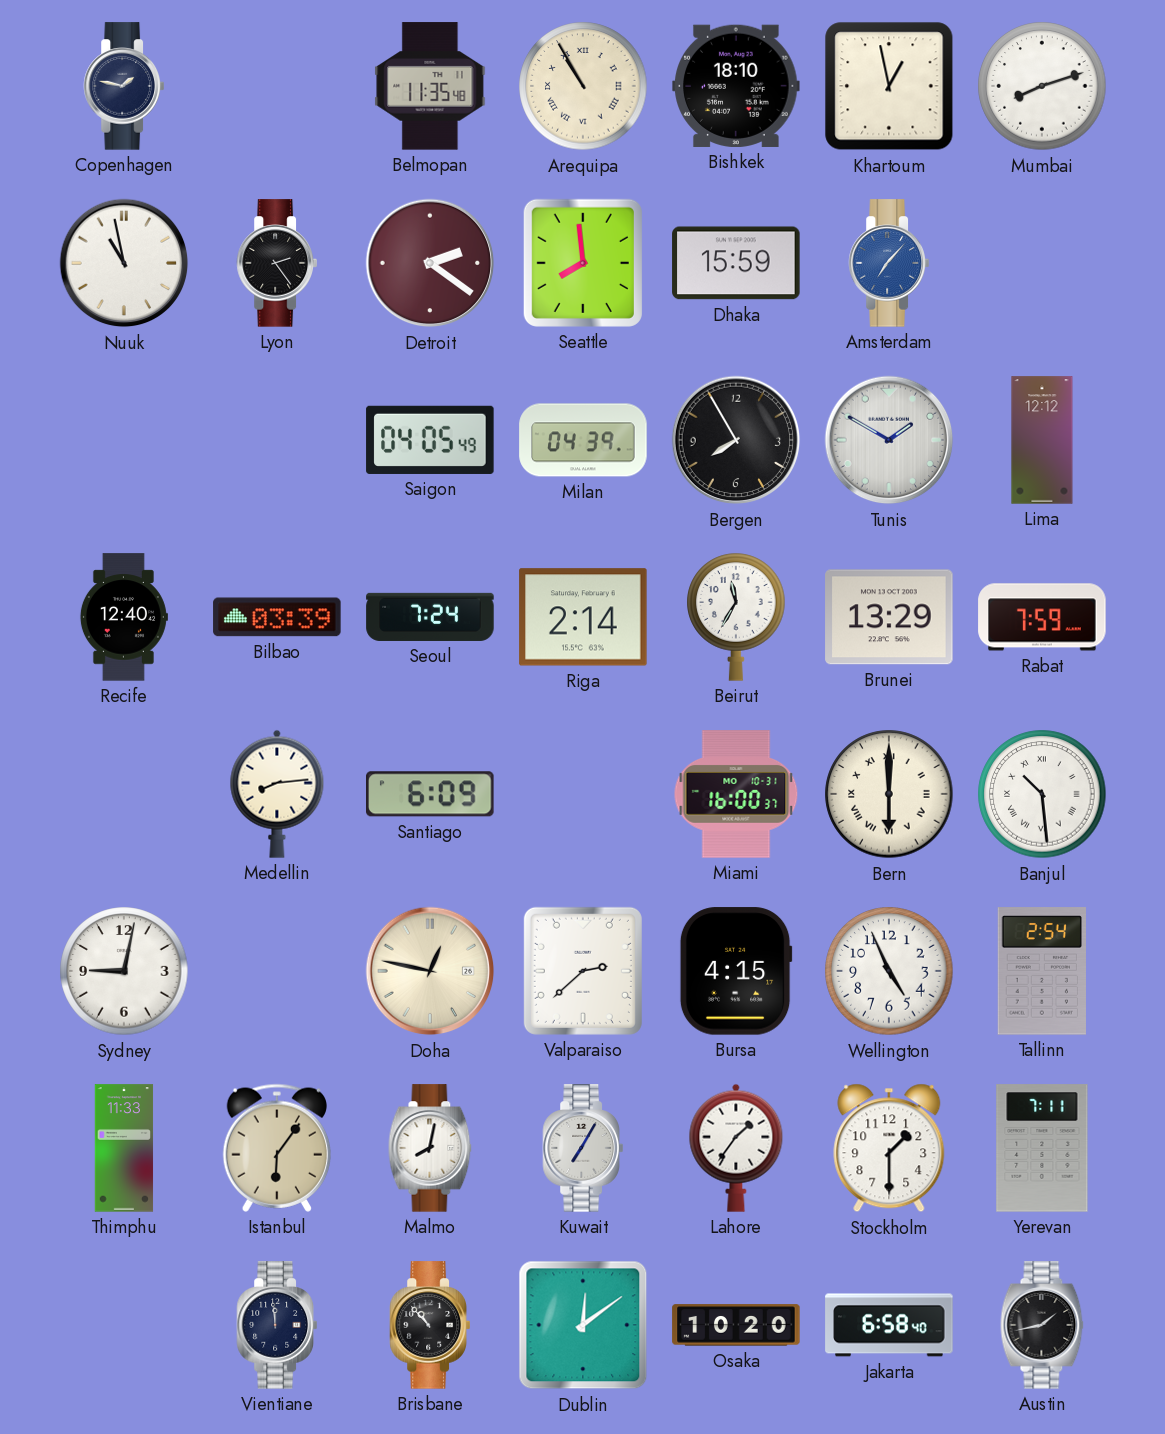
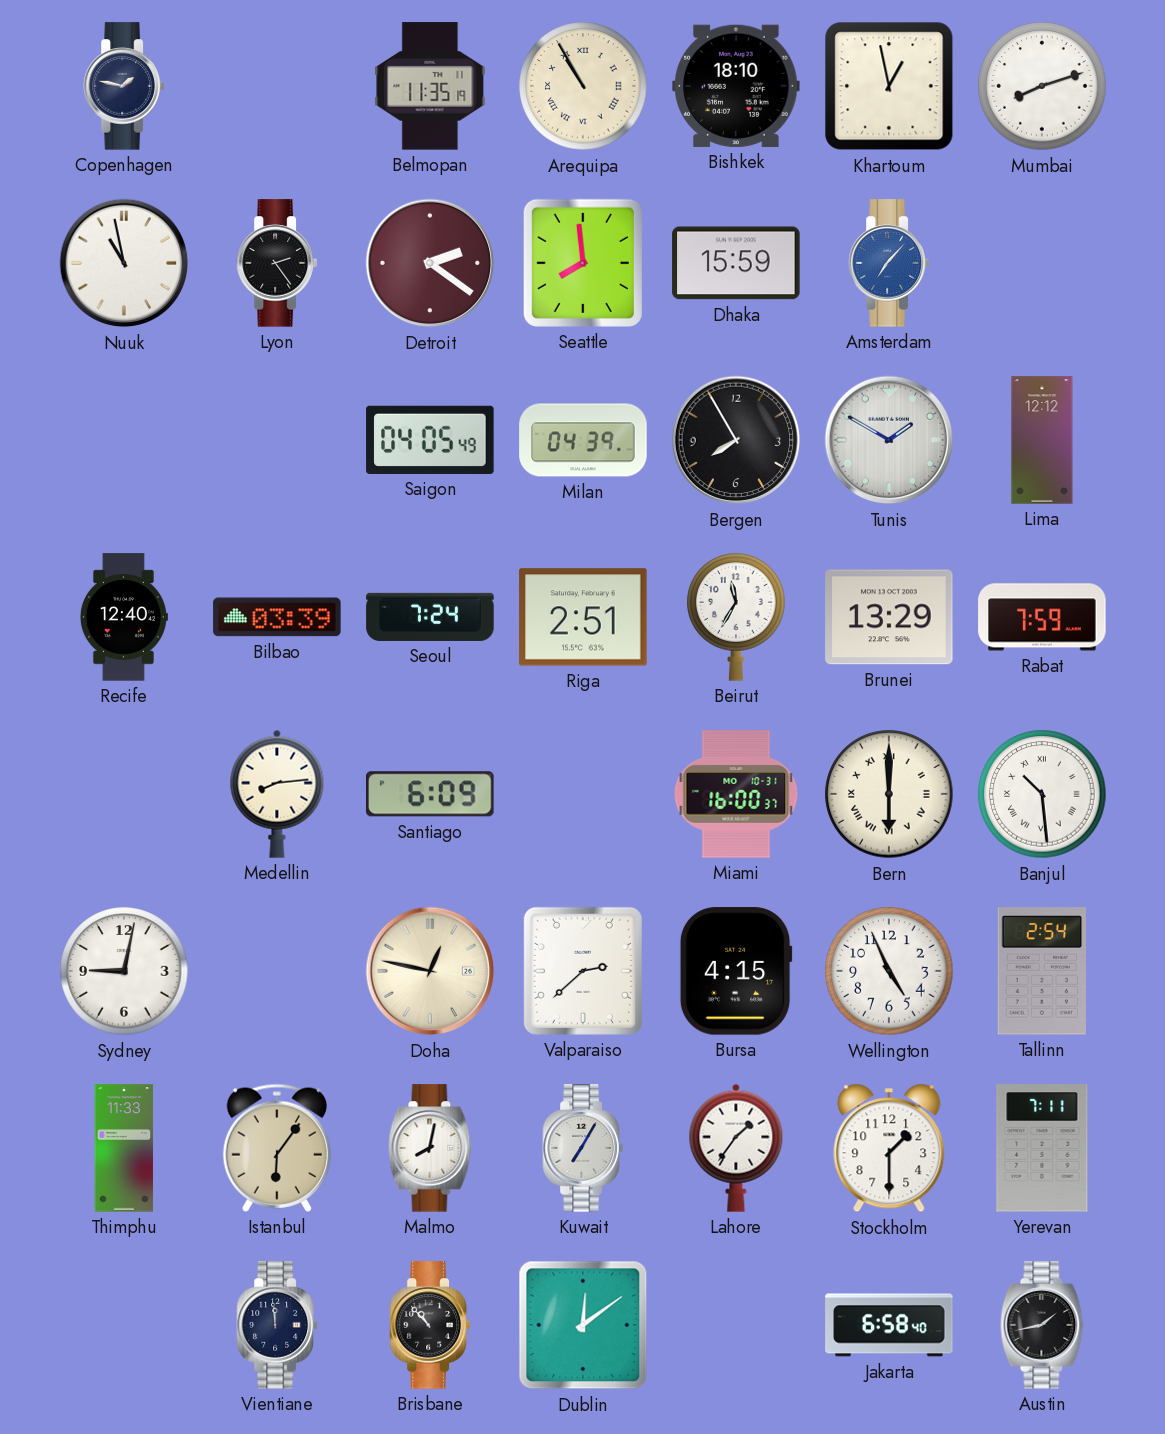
Belmopan: 11:35:48 -> 11:35:19
Riga: 2:14 -> 2:51
Osaka: 10:20 -> none
